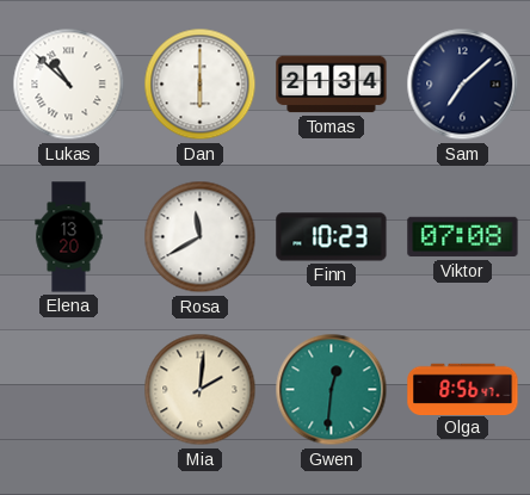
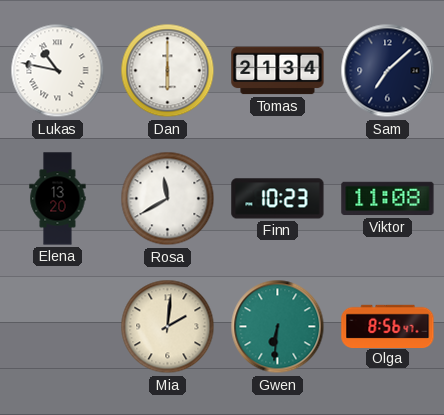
Lukas: 10:52 -> 10:47
Viktor: 07:08 -> 11:08
Gwen: 12:31 -> 6:31
